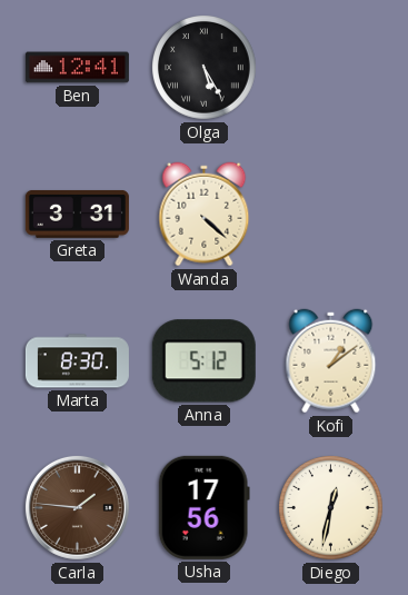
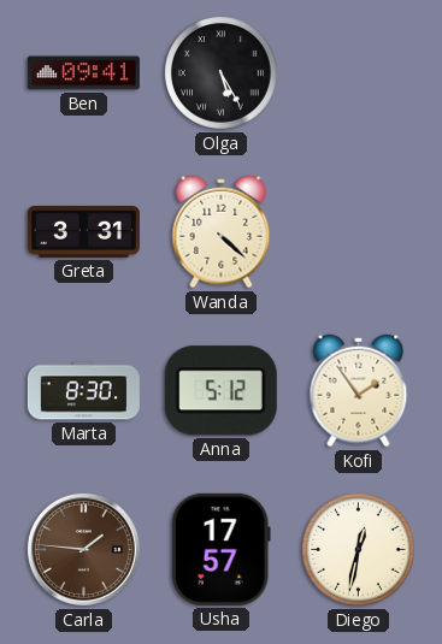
Ben: 12:41 -> 09:41
Kofi: 1:09 -> 1:54
Usha: 17:56 -> 17:57
